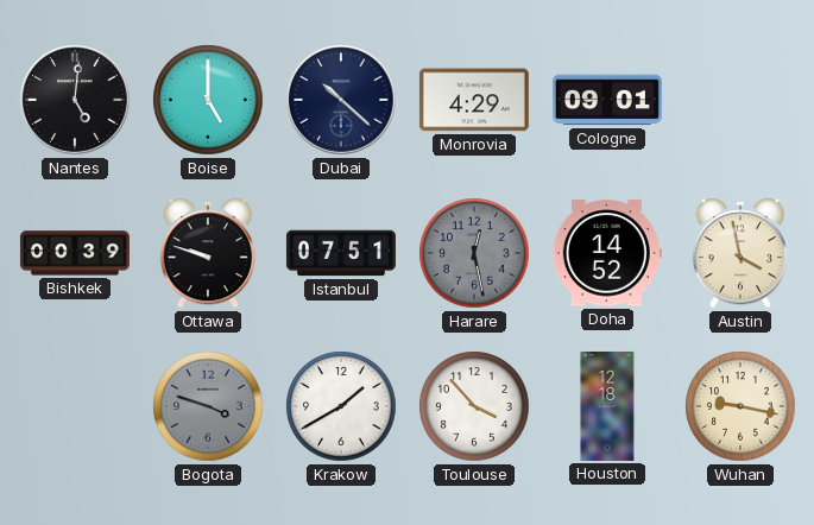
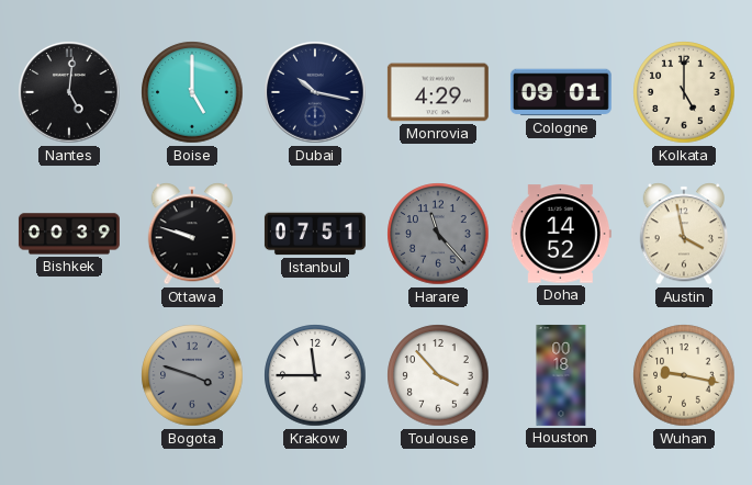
Dubai: 10:22 -> 10:17
Kolkata: none -> 5:00
Harare: 12:28 -> 11:23
Krakow: 1:40 -> 11:45
Houston: 12:18 -> 00:18
